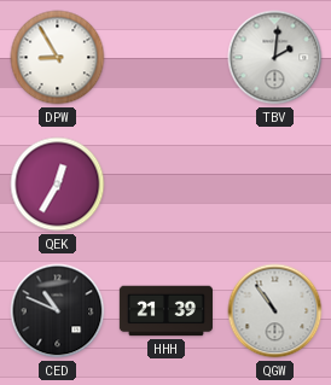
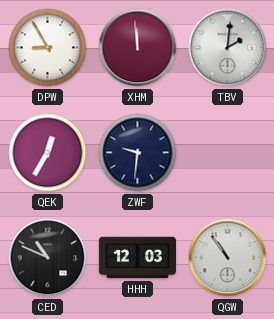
XHM: none -> 11:59
ZWF: none -> 9:31
HHH: 21:39 -> 12:03
